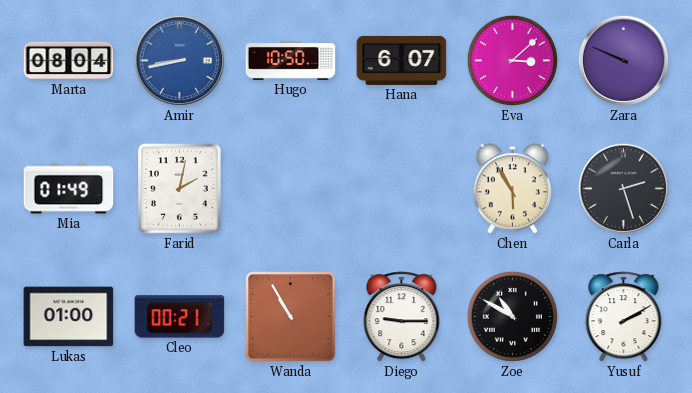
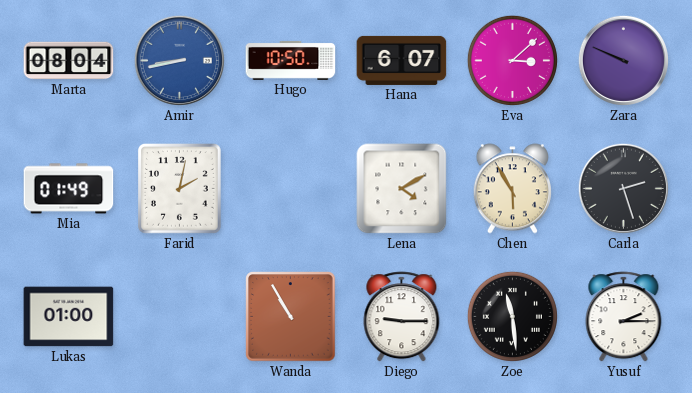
Lena: none -> 4:10
Cleo: 00:21 -> none
Zoe: 10:50 -> 11:29
Yusuf: 2:10 -> 2:15
